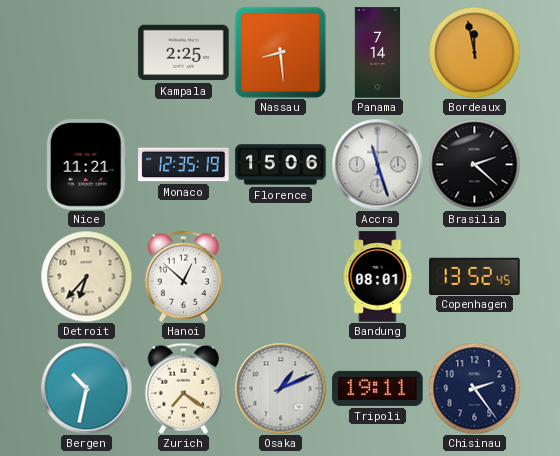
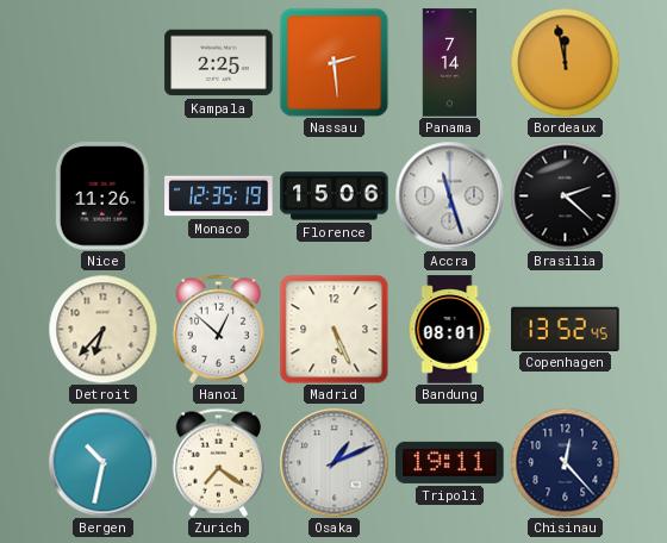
Nassau: 8:29 -> 2:29
Nice: 11:21 -> 11:26
Madrid: none -> 5:26
Chisinau: 2:24 -> 12:23
